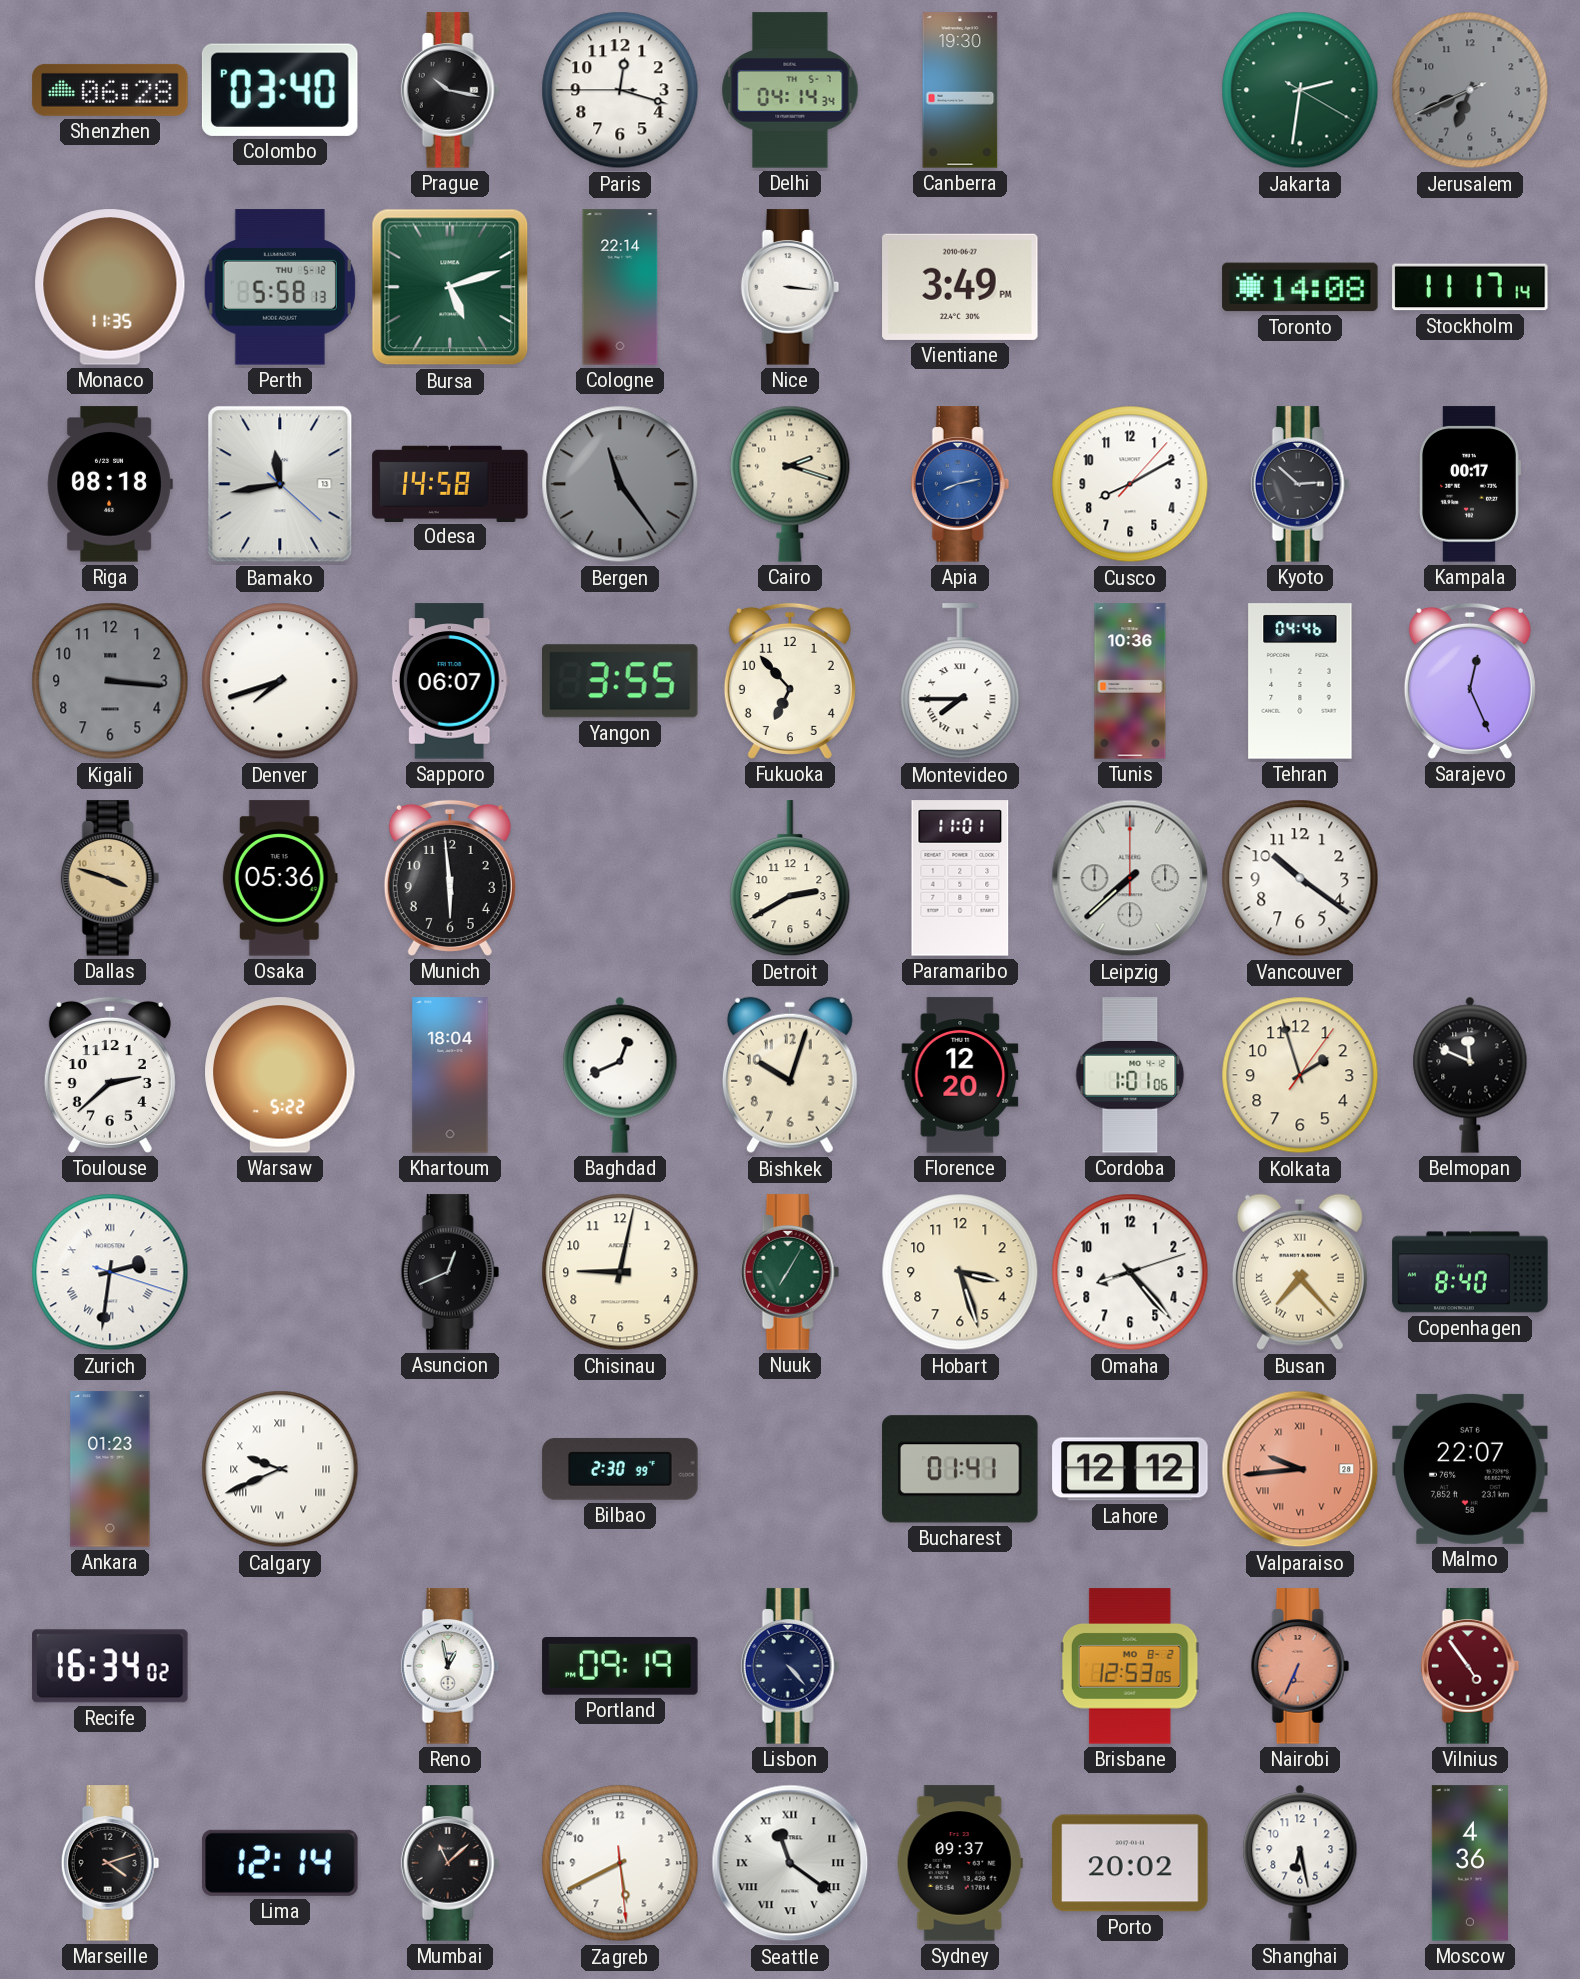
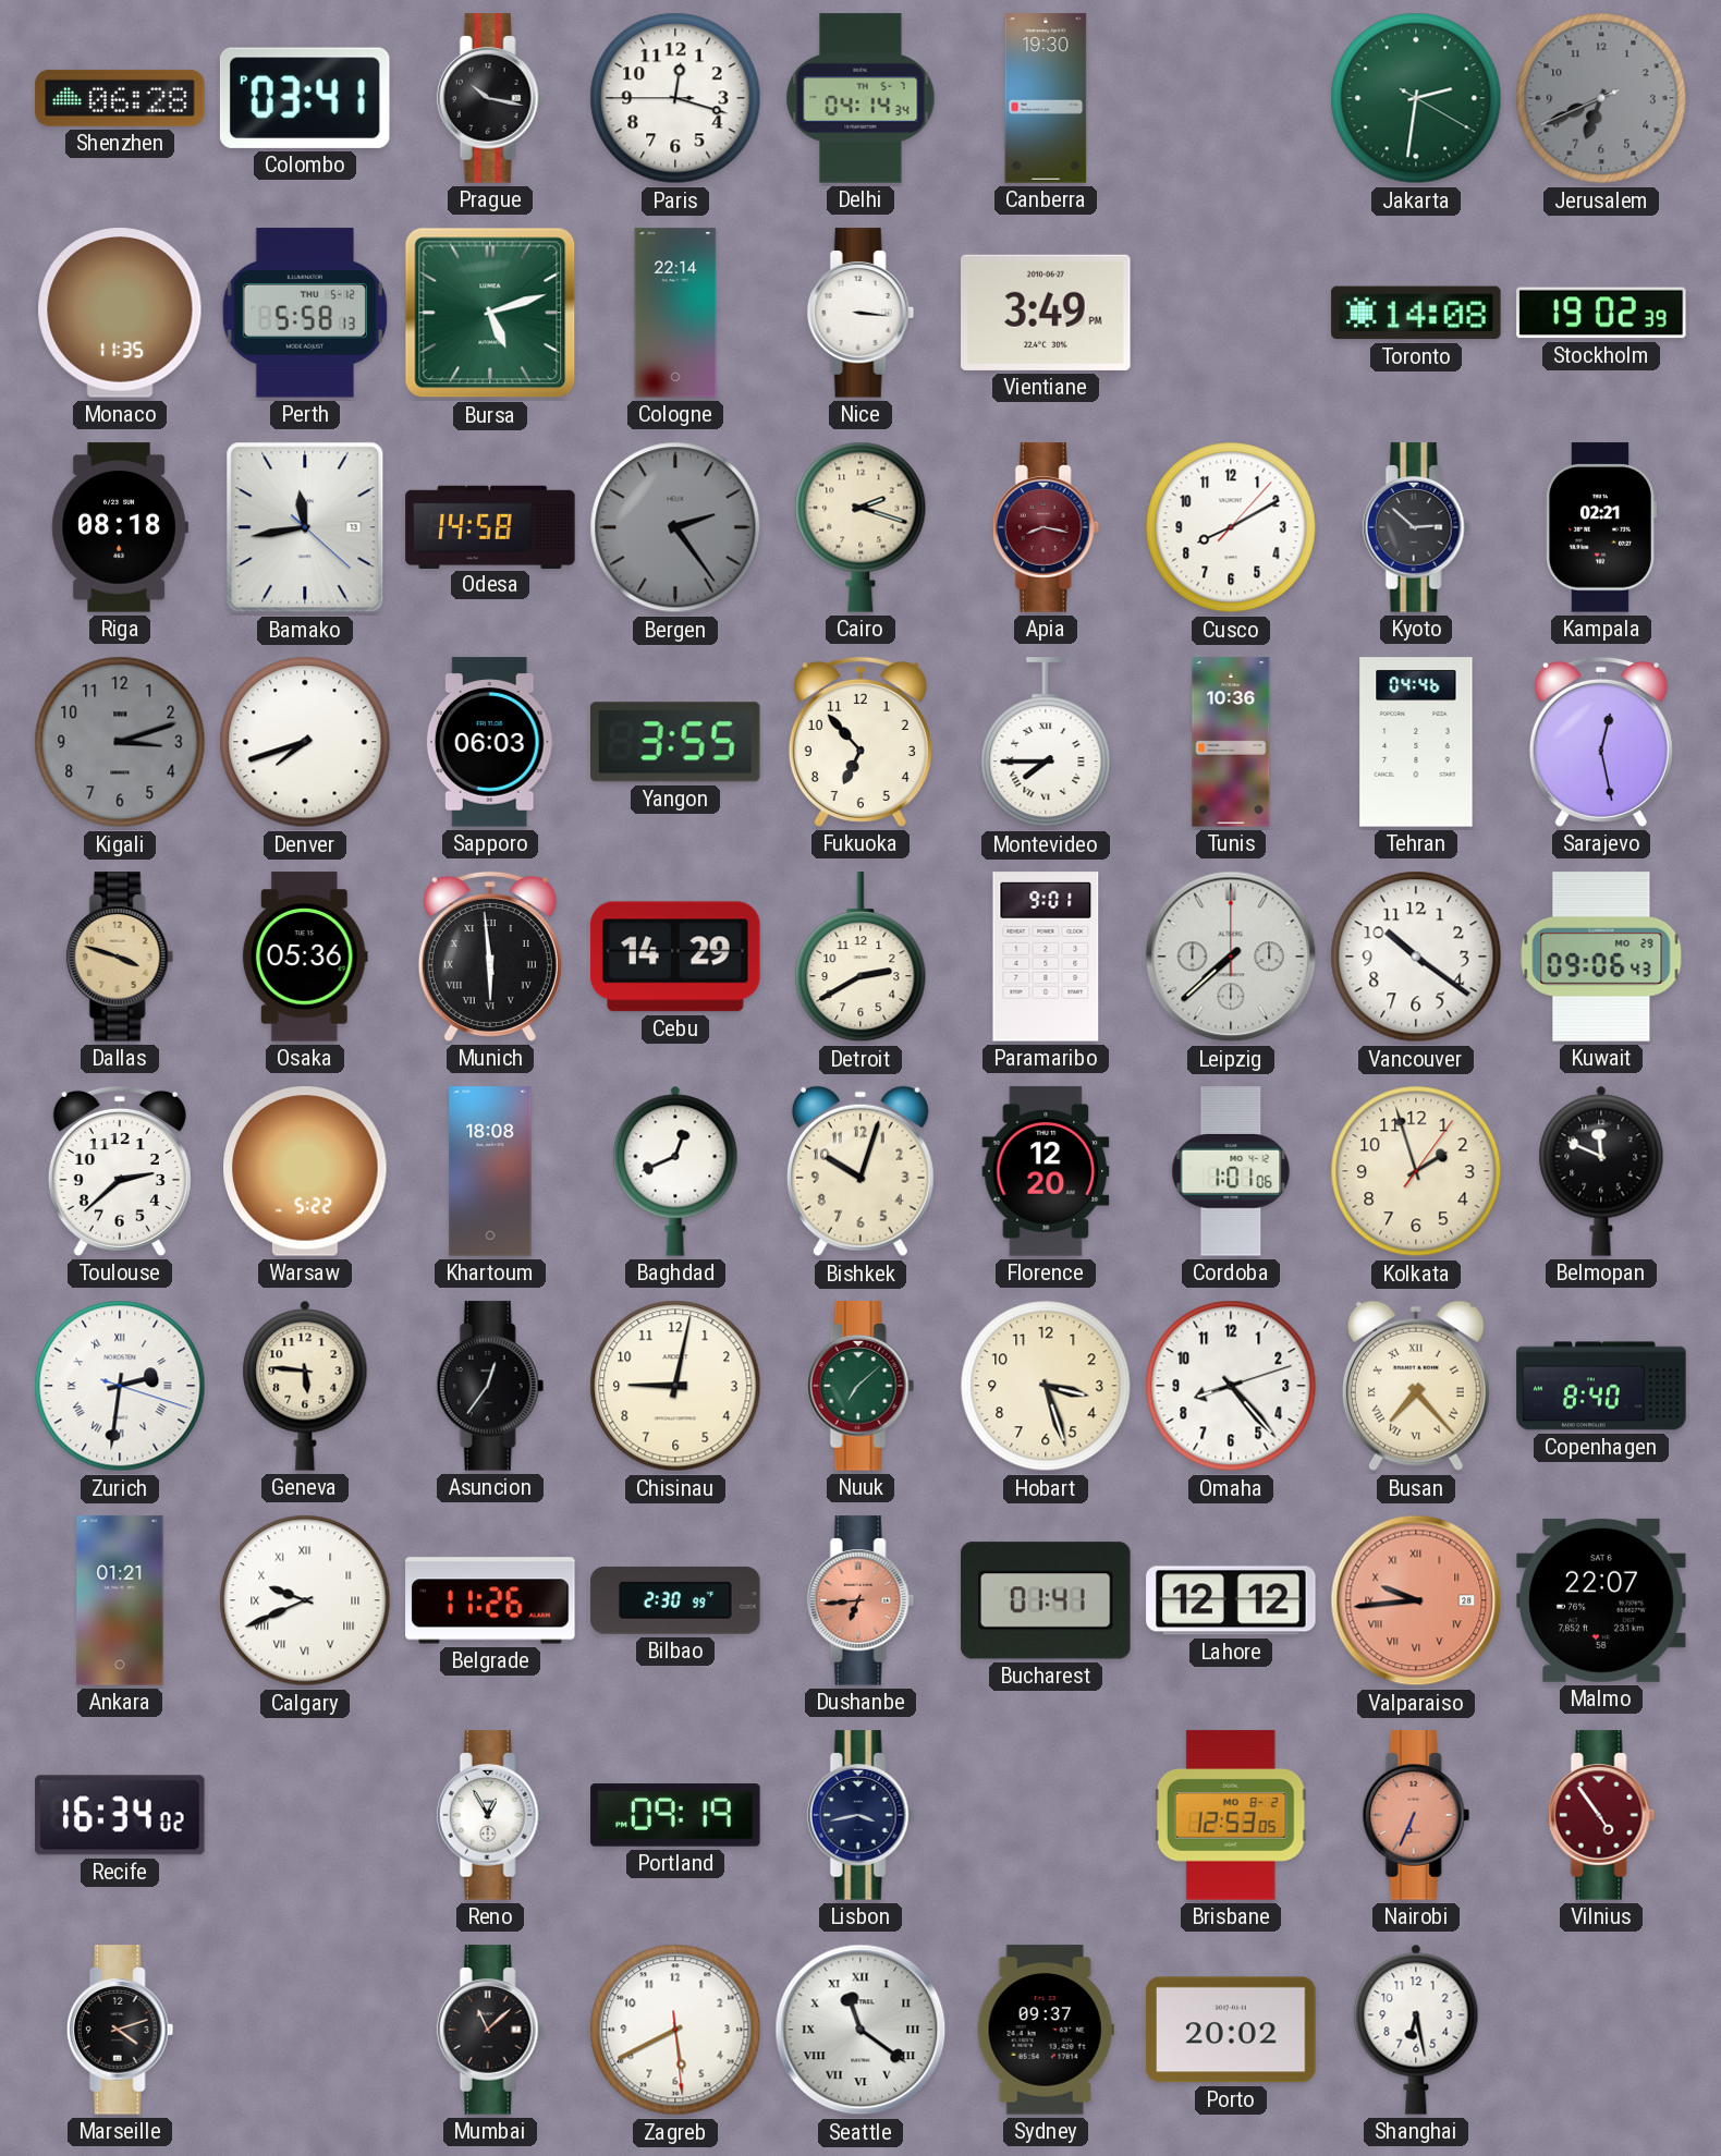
Colombo: 03:40 -> 03:41
Stockholm: 11:17 -> 19:02
Bergen: 11:24 -> 2:24
Apia: 8:13 -> 8:17
Apia dial: blue -> burgundy
Kampala: 00:17 -> 02:21
Kigali: 3:16 -> 3:12
Sapporo: 06:07 -> 06:03
Sarajevo: 12:26 -> 12:28
Munich numerals: Arabic -> Roman
Cebu: none -> 14:29
Paramaribo: 11:01 -> 9:01
Kuwait: none -> 09:06
Khartoum: 18:04 -> 18:08
Geneva: none -> 5:46
Asuncion: 12:41 -> 12:36
Nuuk: 7:05 -> 7:08
Ankara: 01:23 -> 01:21
Belgrade: none -> 11:26
Dushanbe: none -> 6:44
Reno: 12:58 -> 12:55
Lisbon: 4:23 -> 3:43
Lima: 12:14 -> none
Moscow: 4:36 -> none
